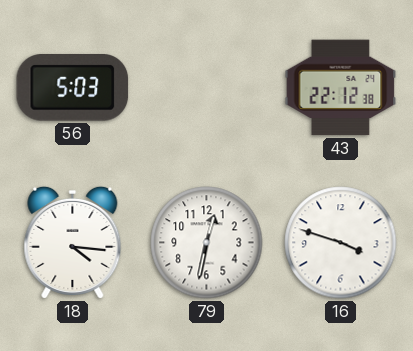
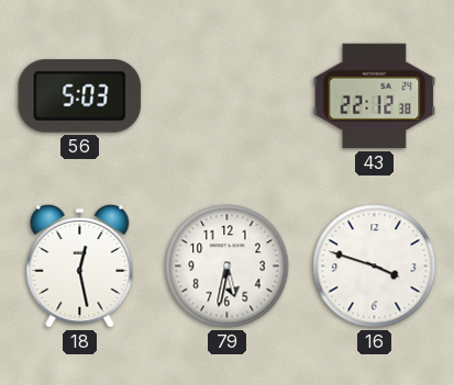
18: 4:16 -> 12:28
79: 12:32 -> 5:32
